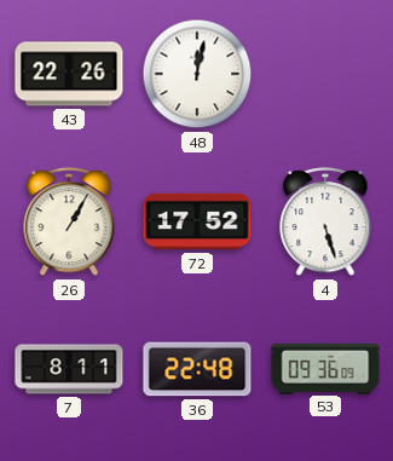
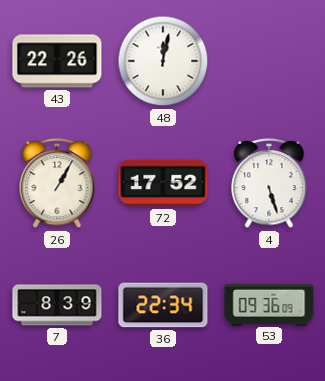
7: 8:11 -> 8:39
36: 22:48 -> 22:34
